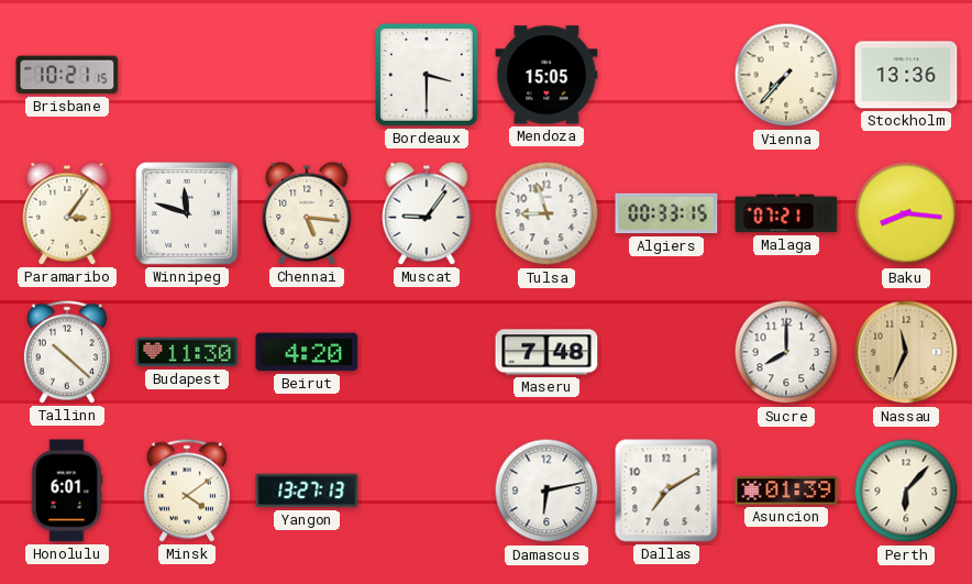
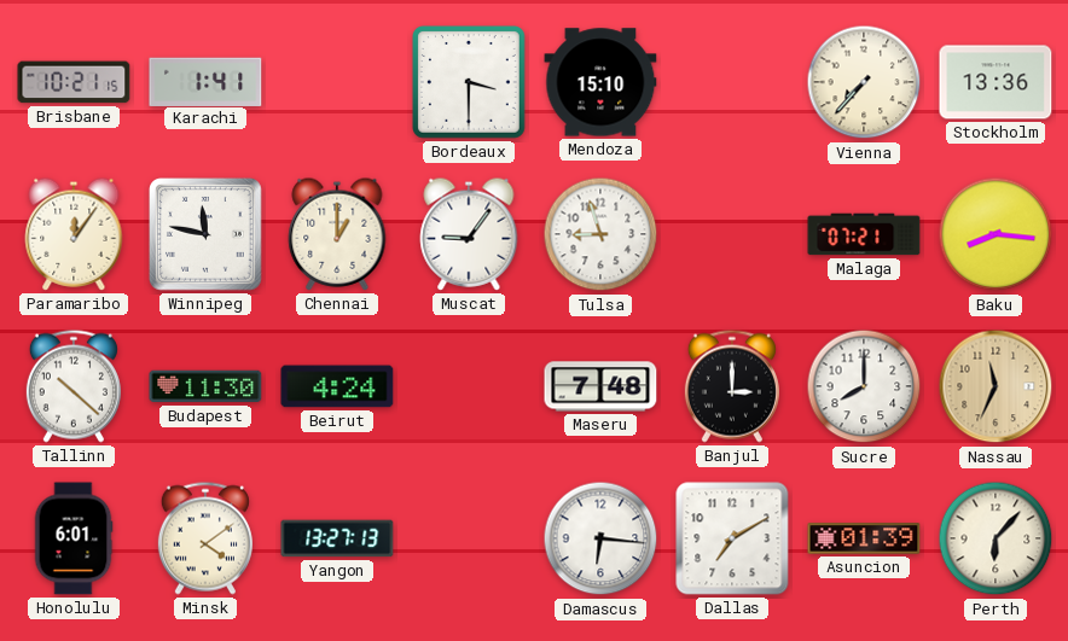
Karachi: none -> 1:41
Mendoza: 15:05 -> 15:10
Paramaribo: 3:06 -> 12:06
Winnipeg: 11:48 -> 11:47
Chennai: 5:16 -> 1:00
Algiers: 00:33 -> none
Beirut: 4:20 -> 4:24
Banjul: none -> 3:00
Damascus: 6:13 -> 6:16
